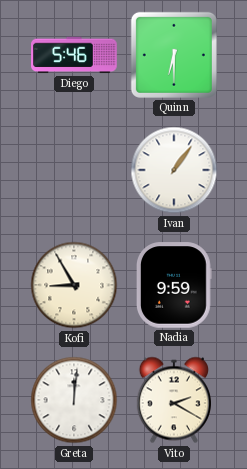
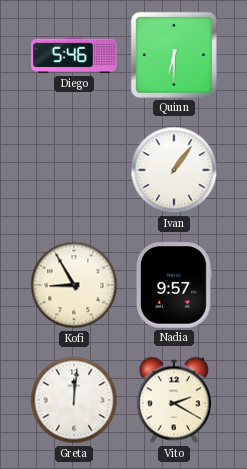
Nadia: 9:59 -> 9:57
